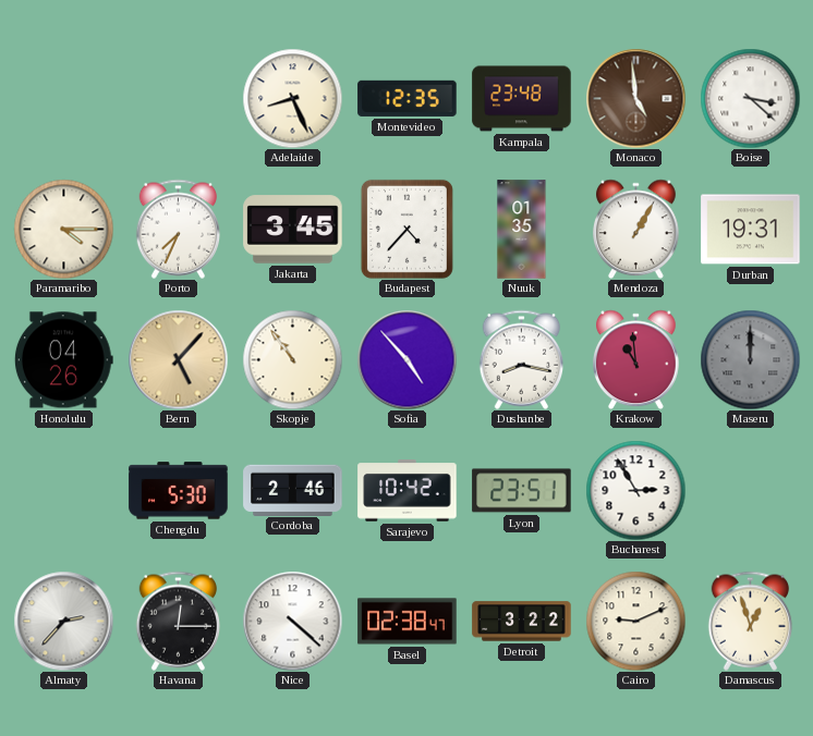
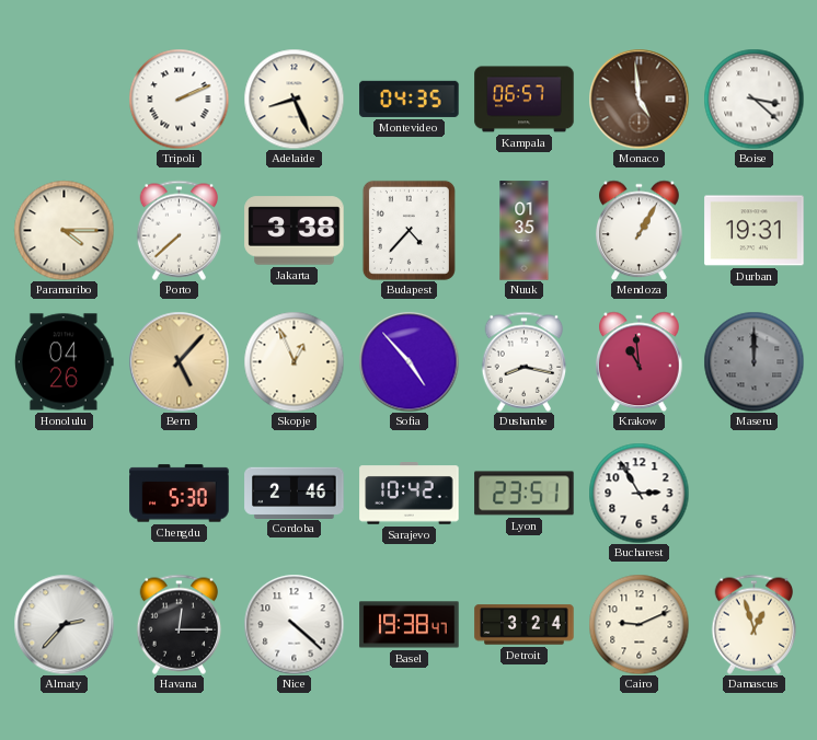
Tripoli: none -> 2:11
Montevideo: 12:35 -> 04:35
Kampala: 23:48 -> 06:57
Porto: 7:34 -> 7:38
Jakarta: 3:45 -> 3:38
Skopje: 10:54 -> 12:56
Basel: 02:38 -> 19:38
Detroit: 3:22 -> 3:24
